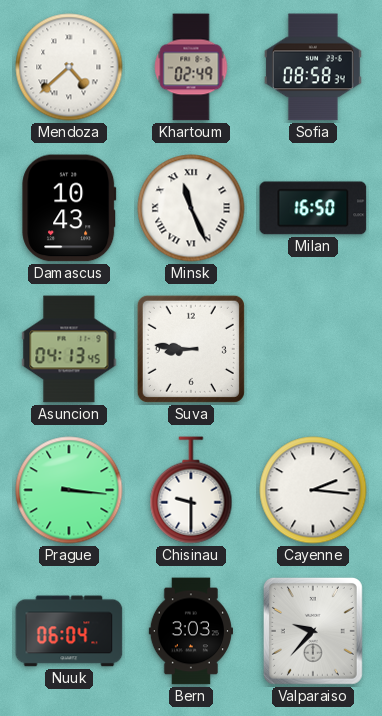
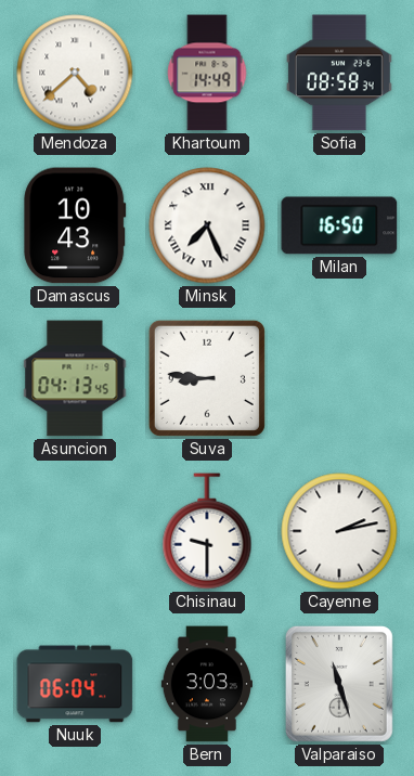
Khartoum: 02:49 -> 14:49
Minsk: 11:26 -> 7:26
Prague: 3:16 -> none
Cayenne: 2:16 -> 2:13
Valparaiso: 9:37 -> 11:27
